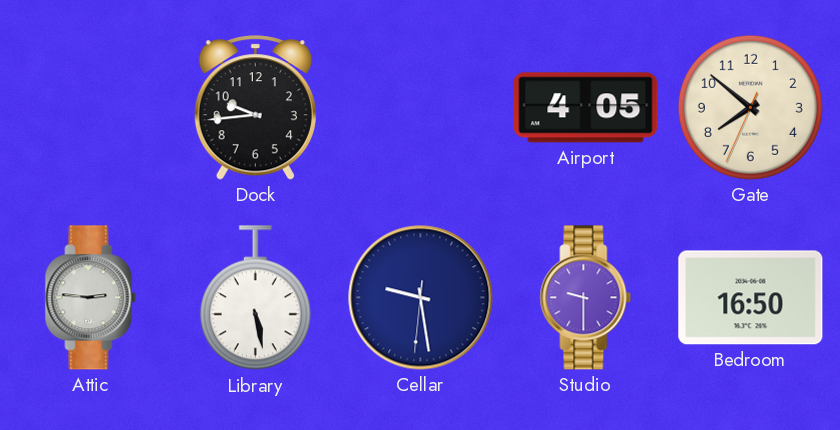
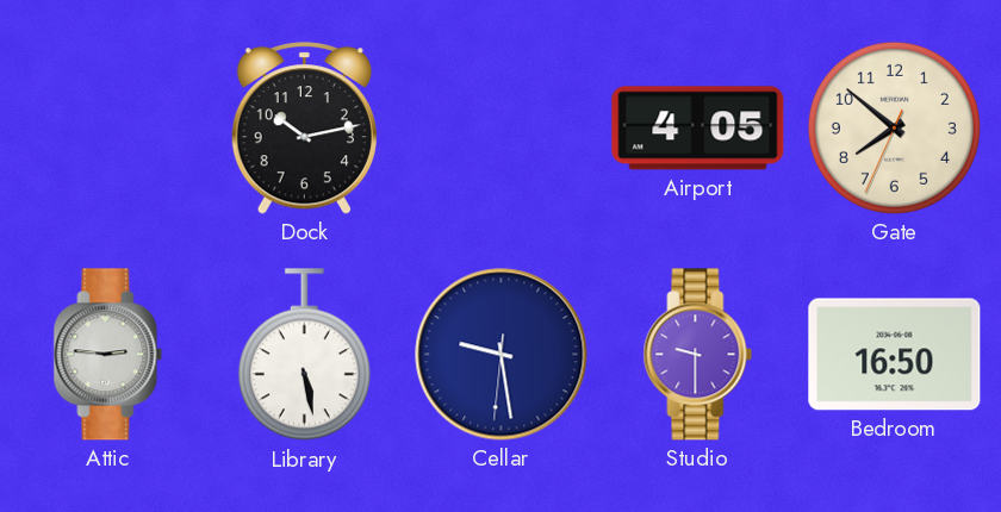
Dock: 9:44 -> 10:13
